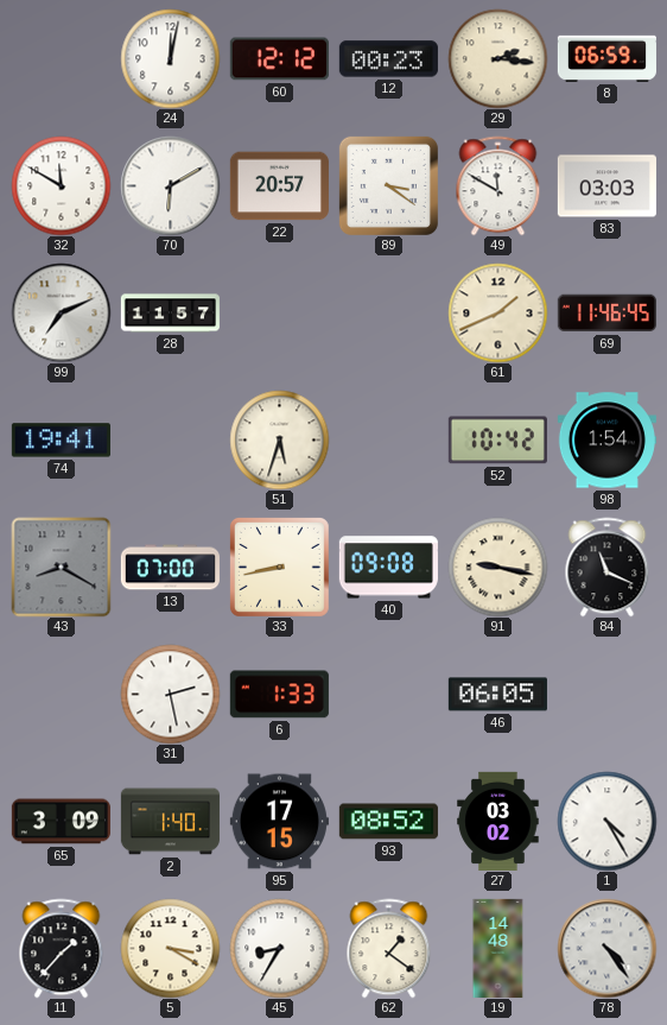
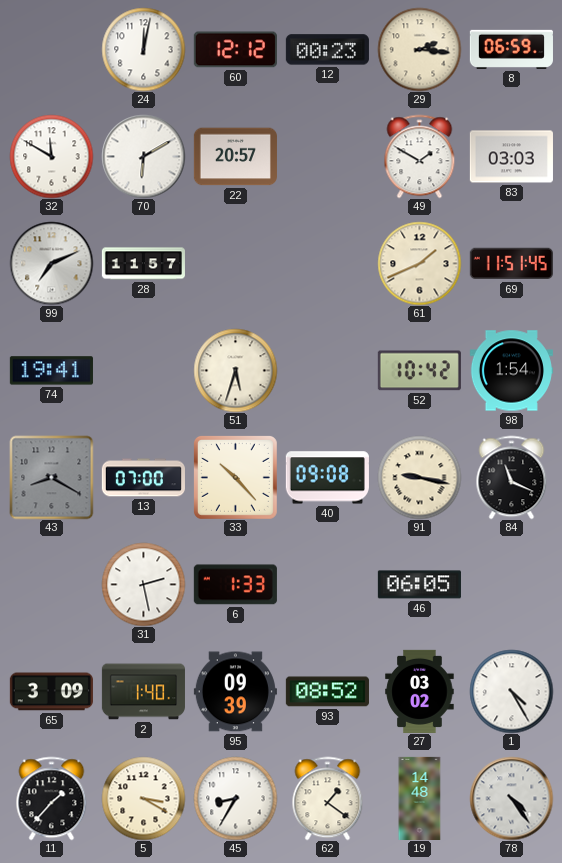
89: 3:21 -> none
49: 11:50 -> 1:50
69: 11:46 -> 11:51
33: 8:43 -> 10:23
95: 17:15 -> 09:39
